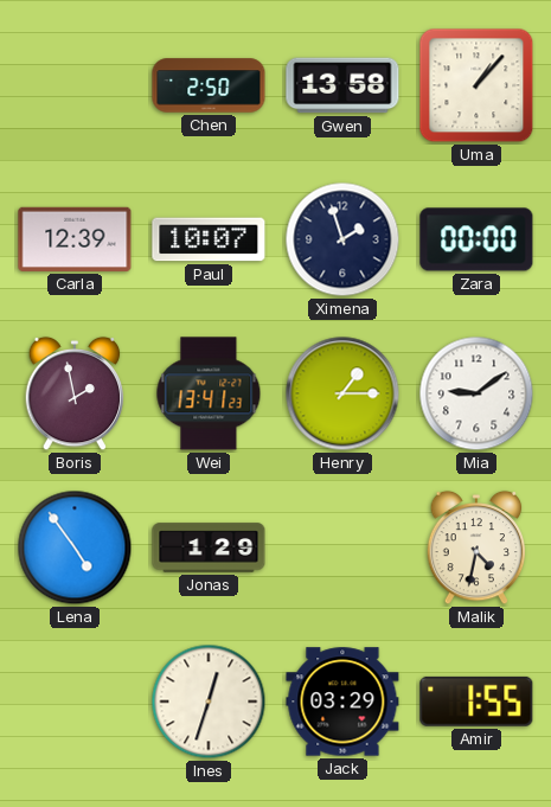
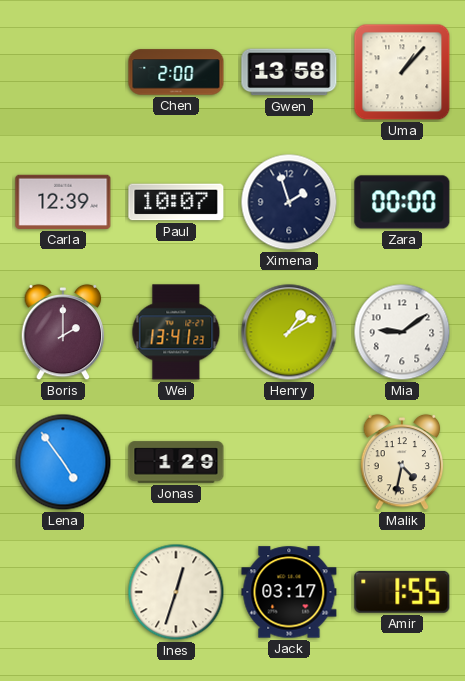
Chen: 2:50 -> 2:00
Boris: 1:58 -> 2:00
Henry: 1:15 -> 1:10
Jack: 03:29 -> 03:17
